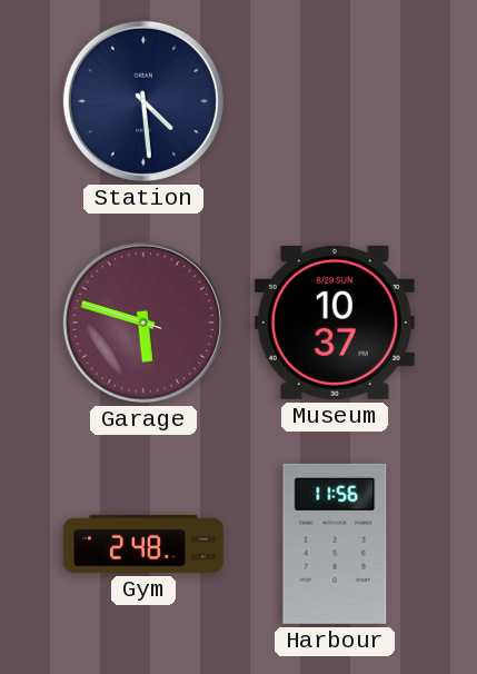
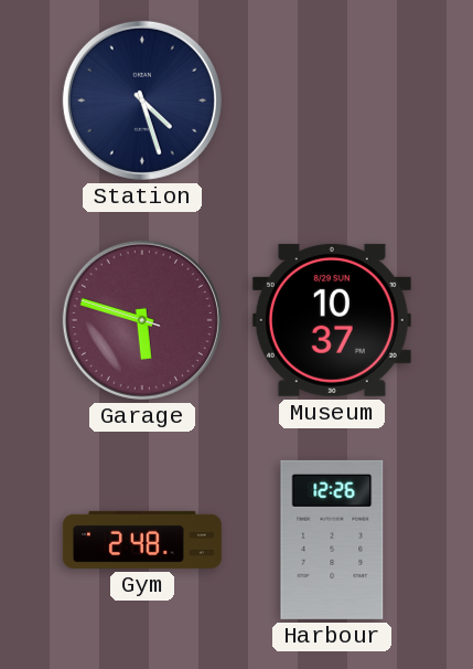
Station: 4:29 -> 4:27
Harbour: 11:56 -> 12:26
